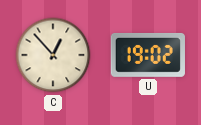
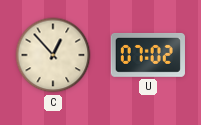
U: 19:02 -> 07:02
